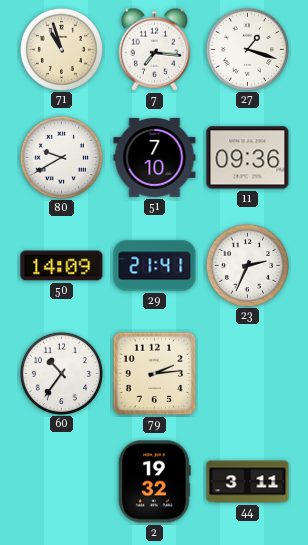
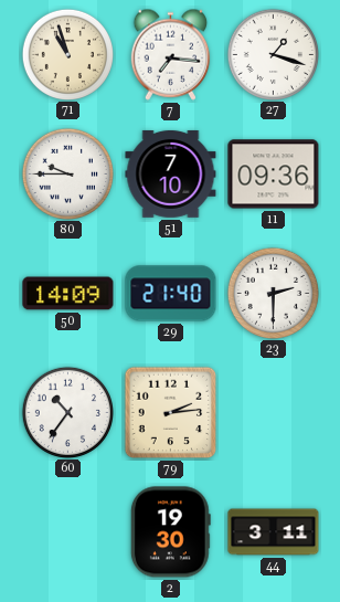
80: 9:40 -> 9:45
29: 21:41 -> 21:40
23: 2:34 -> 2:30
2: 19:32 -> 19:30
